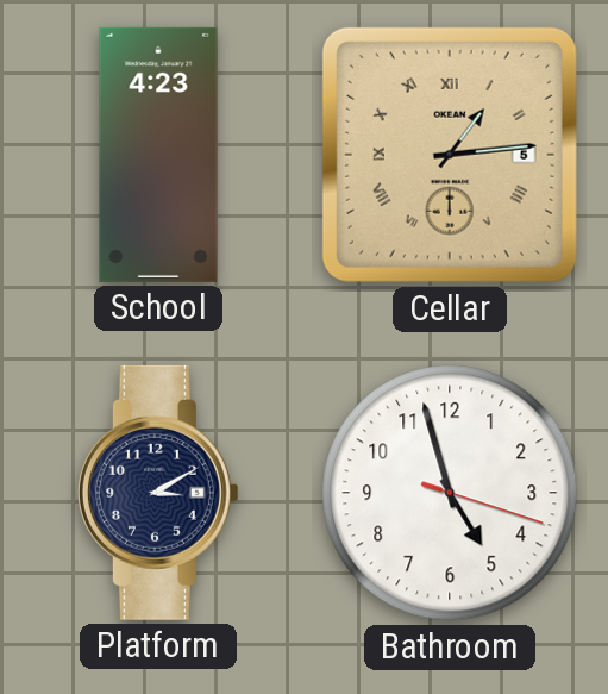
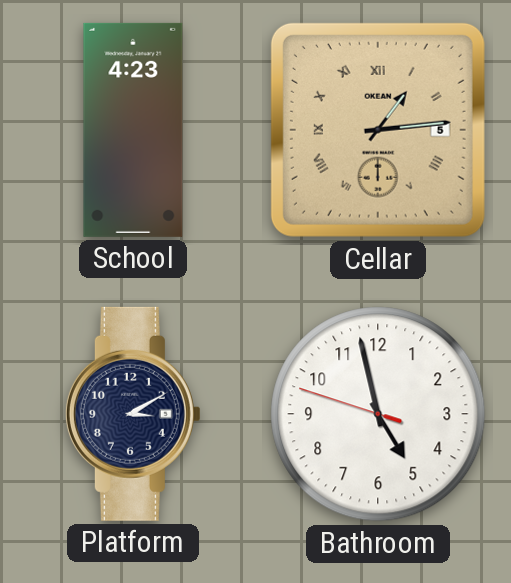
Bathroom: 4:57:18 -> 4:57:48
